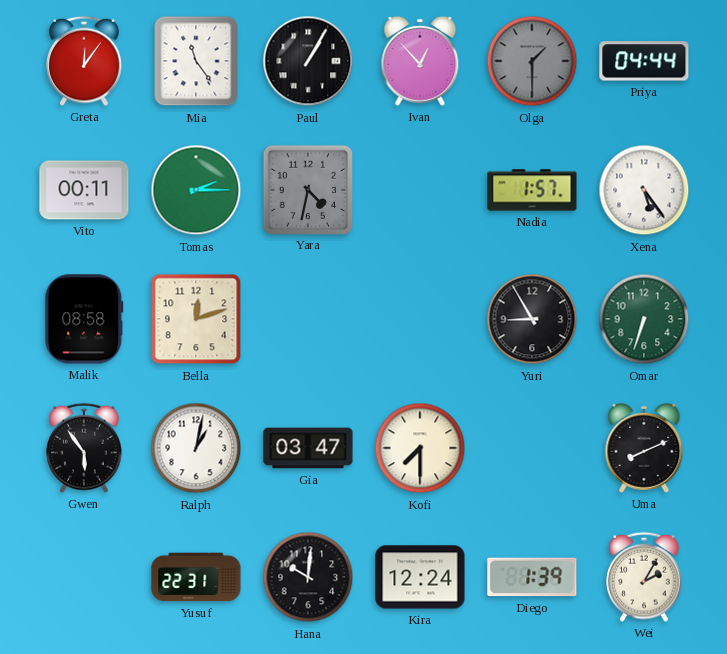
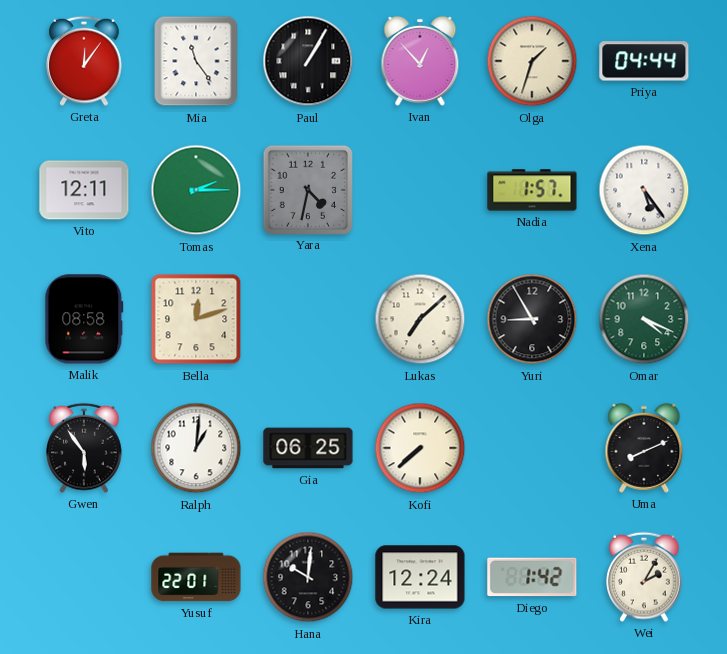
Olga: 1:30 -> 1:33
Olga dial: grey -> cream
Vito: 00:11 -> 12:11
Lukas: none -> 7:08
Omar: 6:33 -> 4:19
Ralph: 1:02 -> 1:01
Gia: 03:47 -> 06:25
Kofi: 7:30 -> 7:38
Yusuf: 22:31 -> 22:01
Diego: 1:39 -> 1:42
